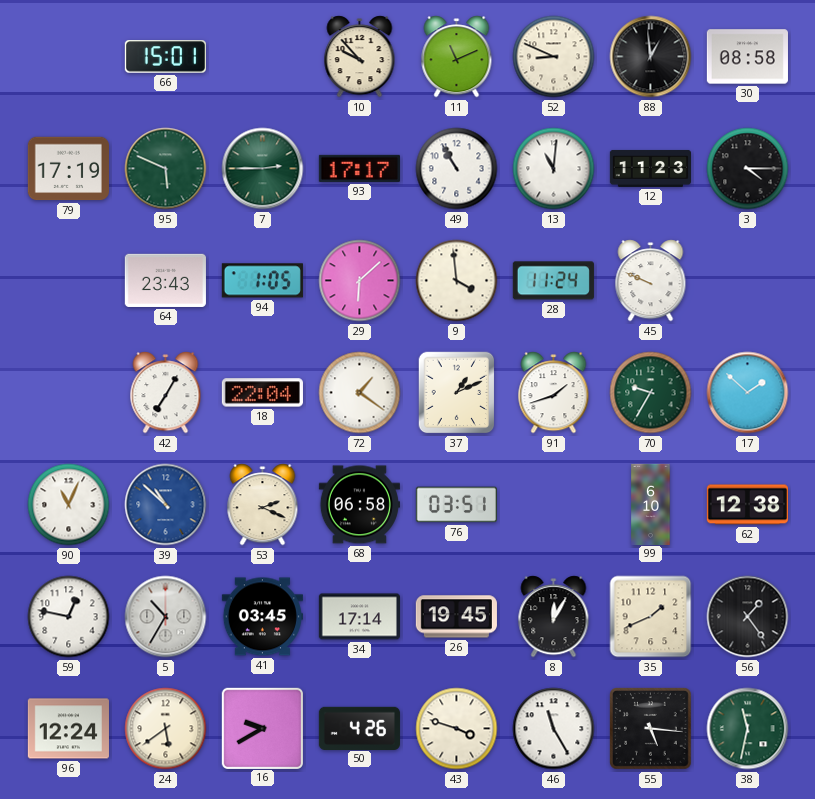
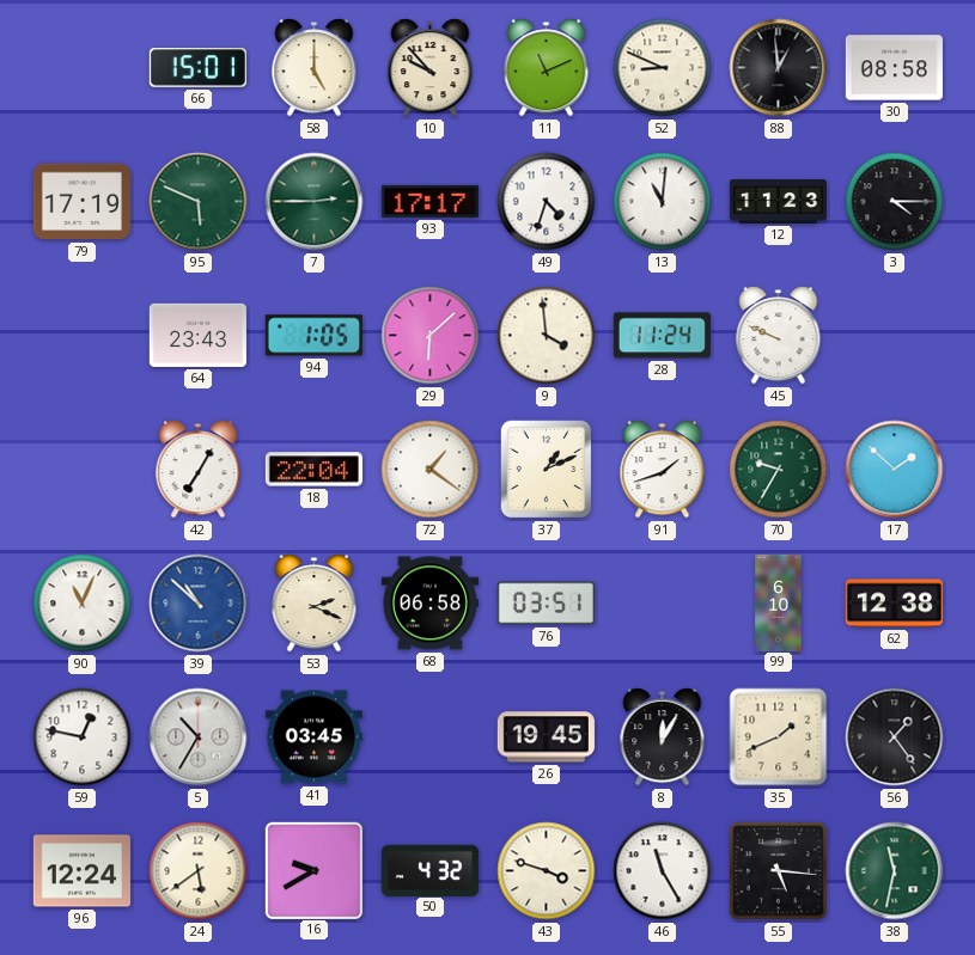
58: none -> 5:00
49: 10:55 -> 4:33
34: 17:14 -> none
50: 4:26 -> 4:32
